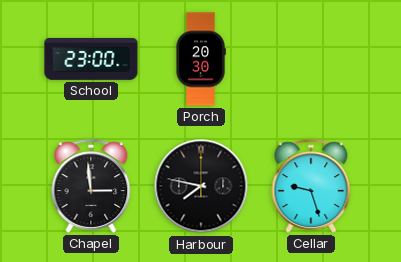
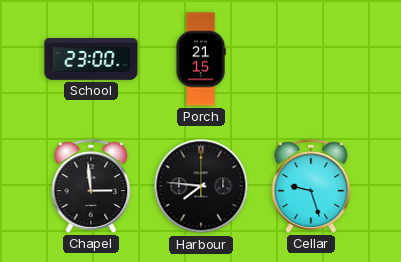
Porch: 20:30 -> 21:15
Harbour: 7:47 -> 7:46
